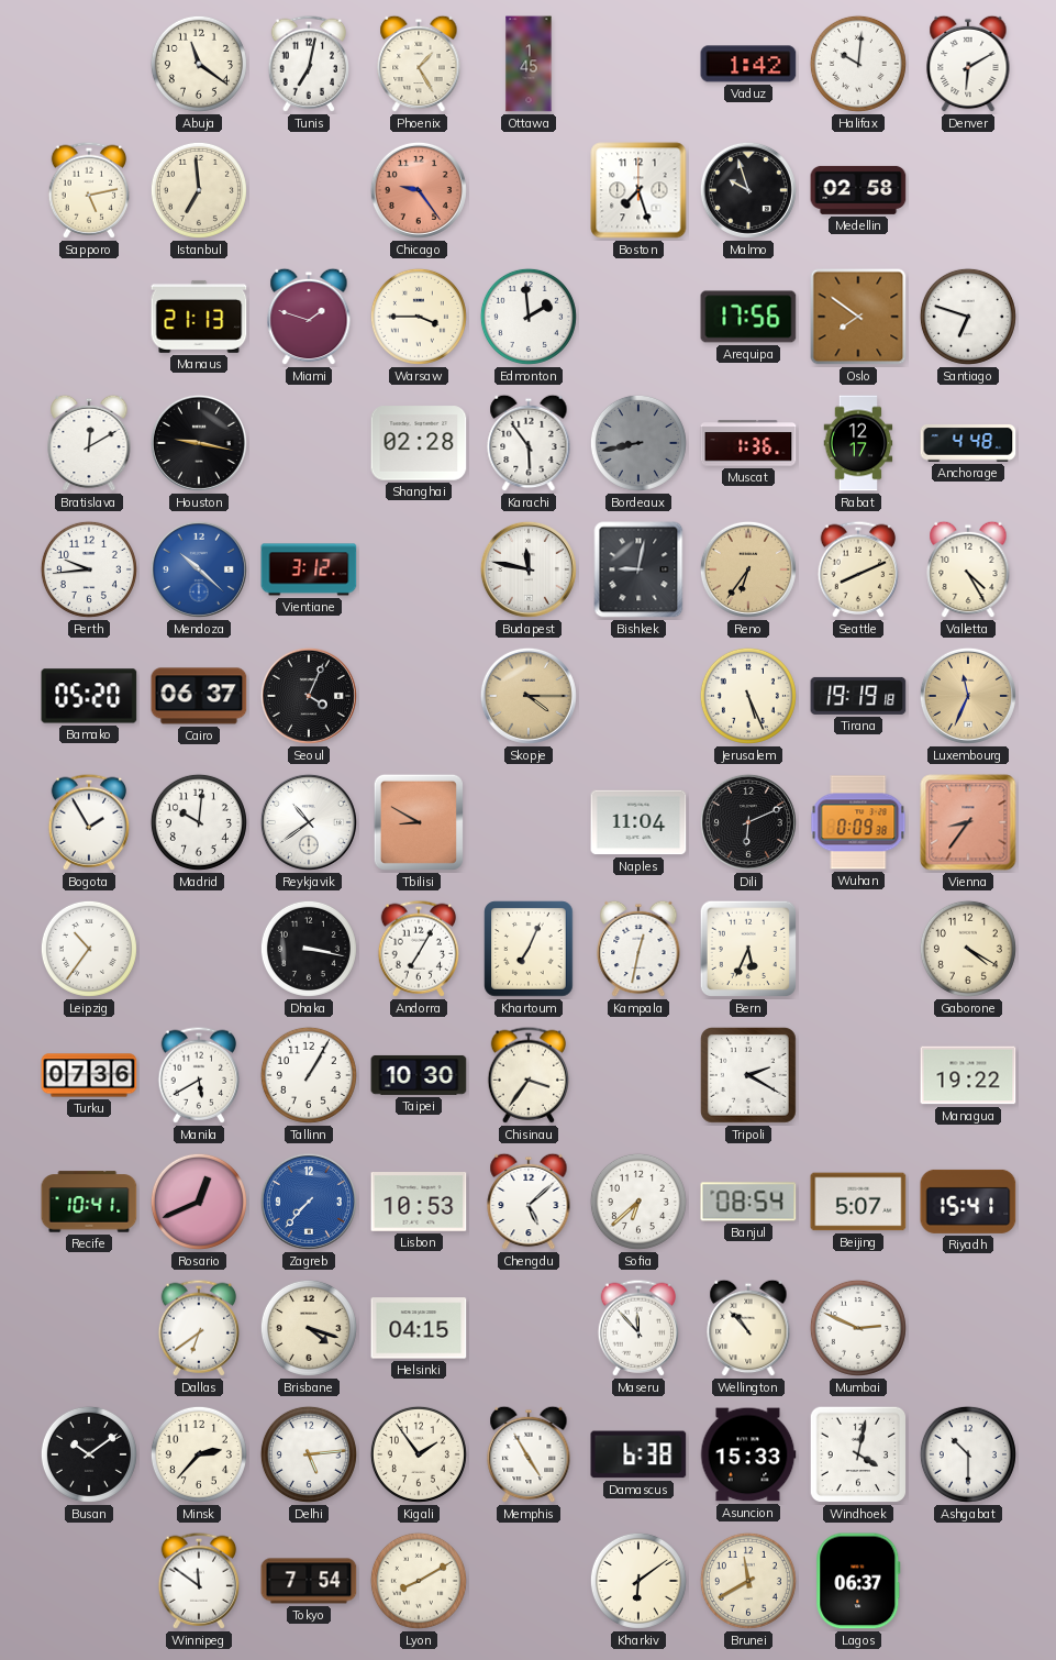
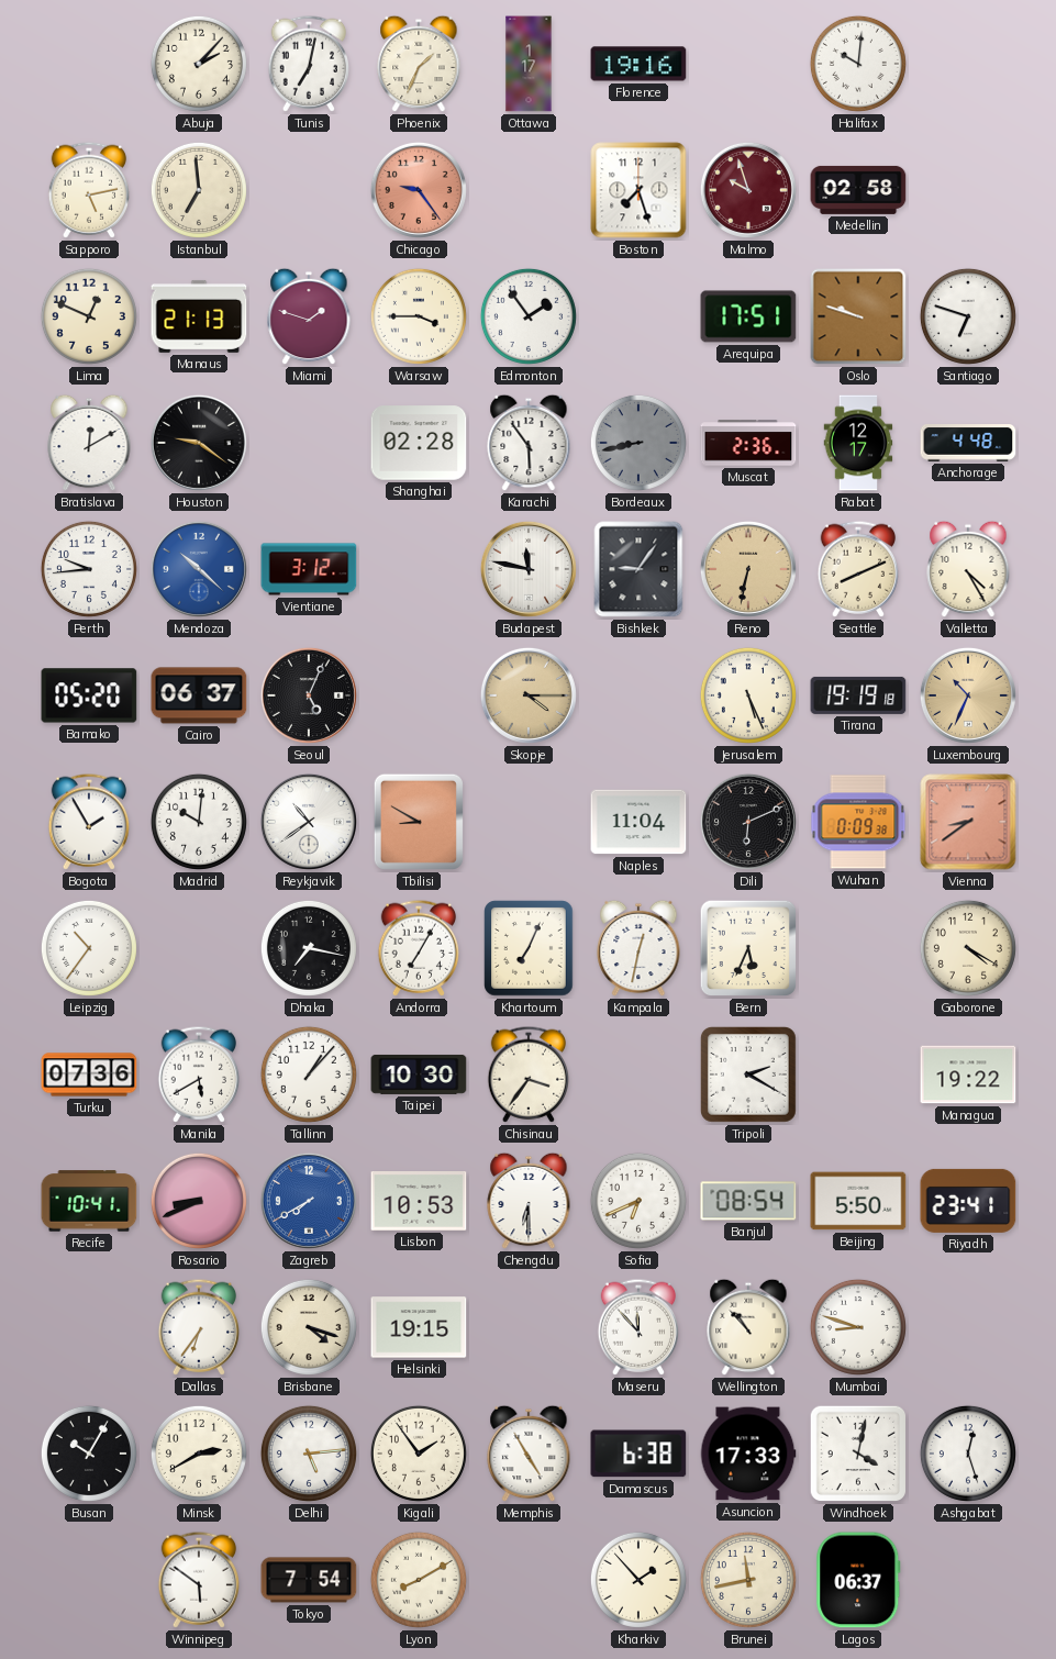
Abuja: 11:21 -> 2:07
Phoenix: 1:25 -> 1:34
Ottawa: 1:45 -> 1:17
Florence: none -> 19:16
Vaduz: 1:42 -> none
Denver: 6:10 -> none
Malmo dial: black -> burgundy
Lima: none -> 12:49
Edmonton: 1:59 -> 1:54
Arequipa: 17:56 -> 17:51
Oslo: 7:51 -> 9:48
Houston: 9:17 -> 9:21
Muscat: 1:36 -> 2:36
Bishkek: 9:02 -> 9:06
Reno: 6:36 -> 6:32
Seoul: 4:04 -> 5:04
Luxembourg: 11:34 -> 10:34
Vienna: 8:36 -> 8:39
Dhaka: 3:17 -> 7:17
Tallinn: 1:05 -> 1:07
Rosario: 12:41 -> 8:41
Zagreb: 7:37 -> 7:40
Chengdu: 5:08 -> 6:30
Sofia: 6:38 -> 6:41
Beijing: 5:07 -> 5:50
Riyadh: 15:41 -> 23:41
Dallas: 6:39 -> 6:36
Helsinki: 04:15 -> 19:15
Mumbai: 2:49 -> 8:48
Busan: 10:09 -> 10:05
Minsk: 2:37 -> 2:40
Asuncion: 15:33 -> 17:33
Ashgabat: 10:30 -> 12:27
Winnipeg: 11:51 -> 5:51
Kharkiv: 6:09 -> 1:53
Brunei: 11:40 -> 11:43
